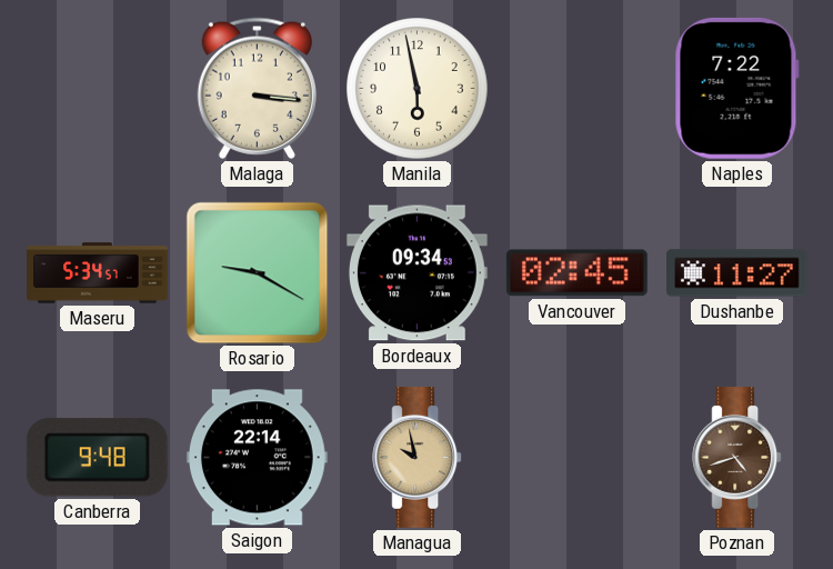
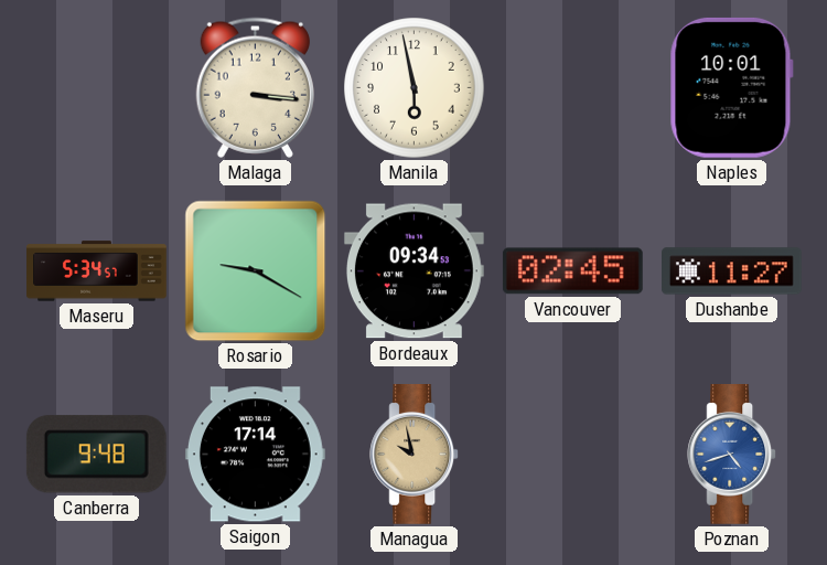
Naples: 7:22 -> 10:01
Saigon: 22:14 -> 17:14
Poznan dial: brown -> blue
